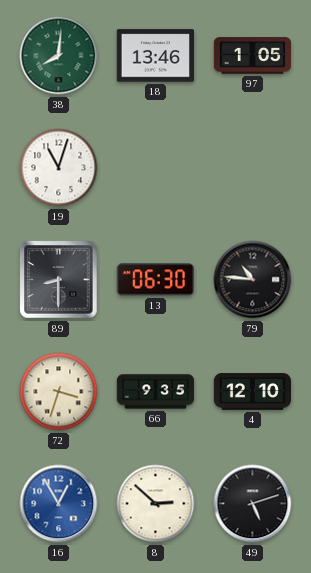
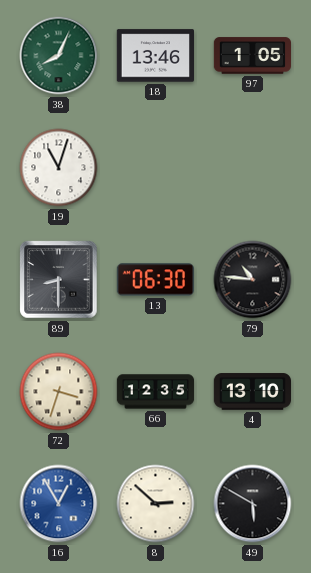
38: 8:01 -> 8:04
66: 9:35 -> 12:35
4: 12:10 -> 13:10
49: 5:12 -> 5:50
